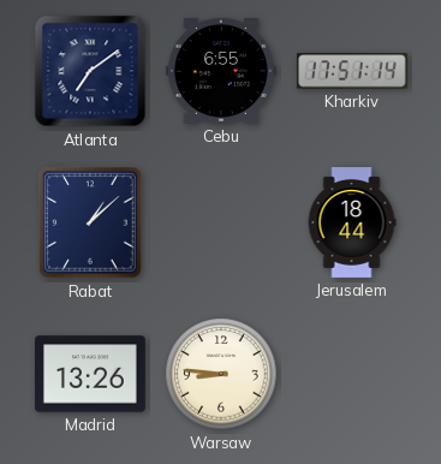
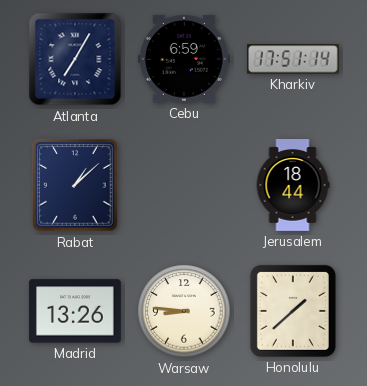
Atlanta: 7:09 -> 7:05
Cebu: 6:55 -> 6:59
Honolulu: none -> 1:38
